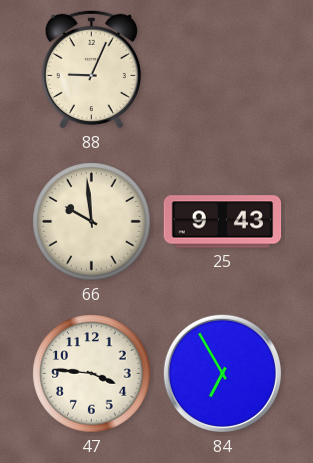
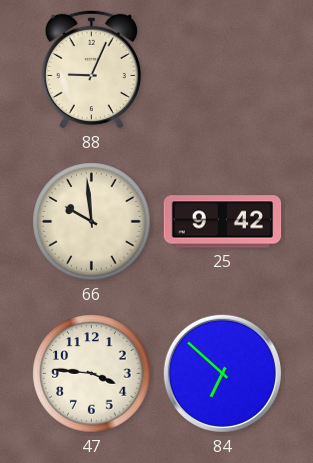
25: 9:43 -> 9:42
84: 6:55 -> 6:52
